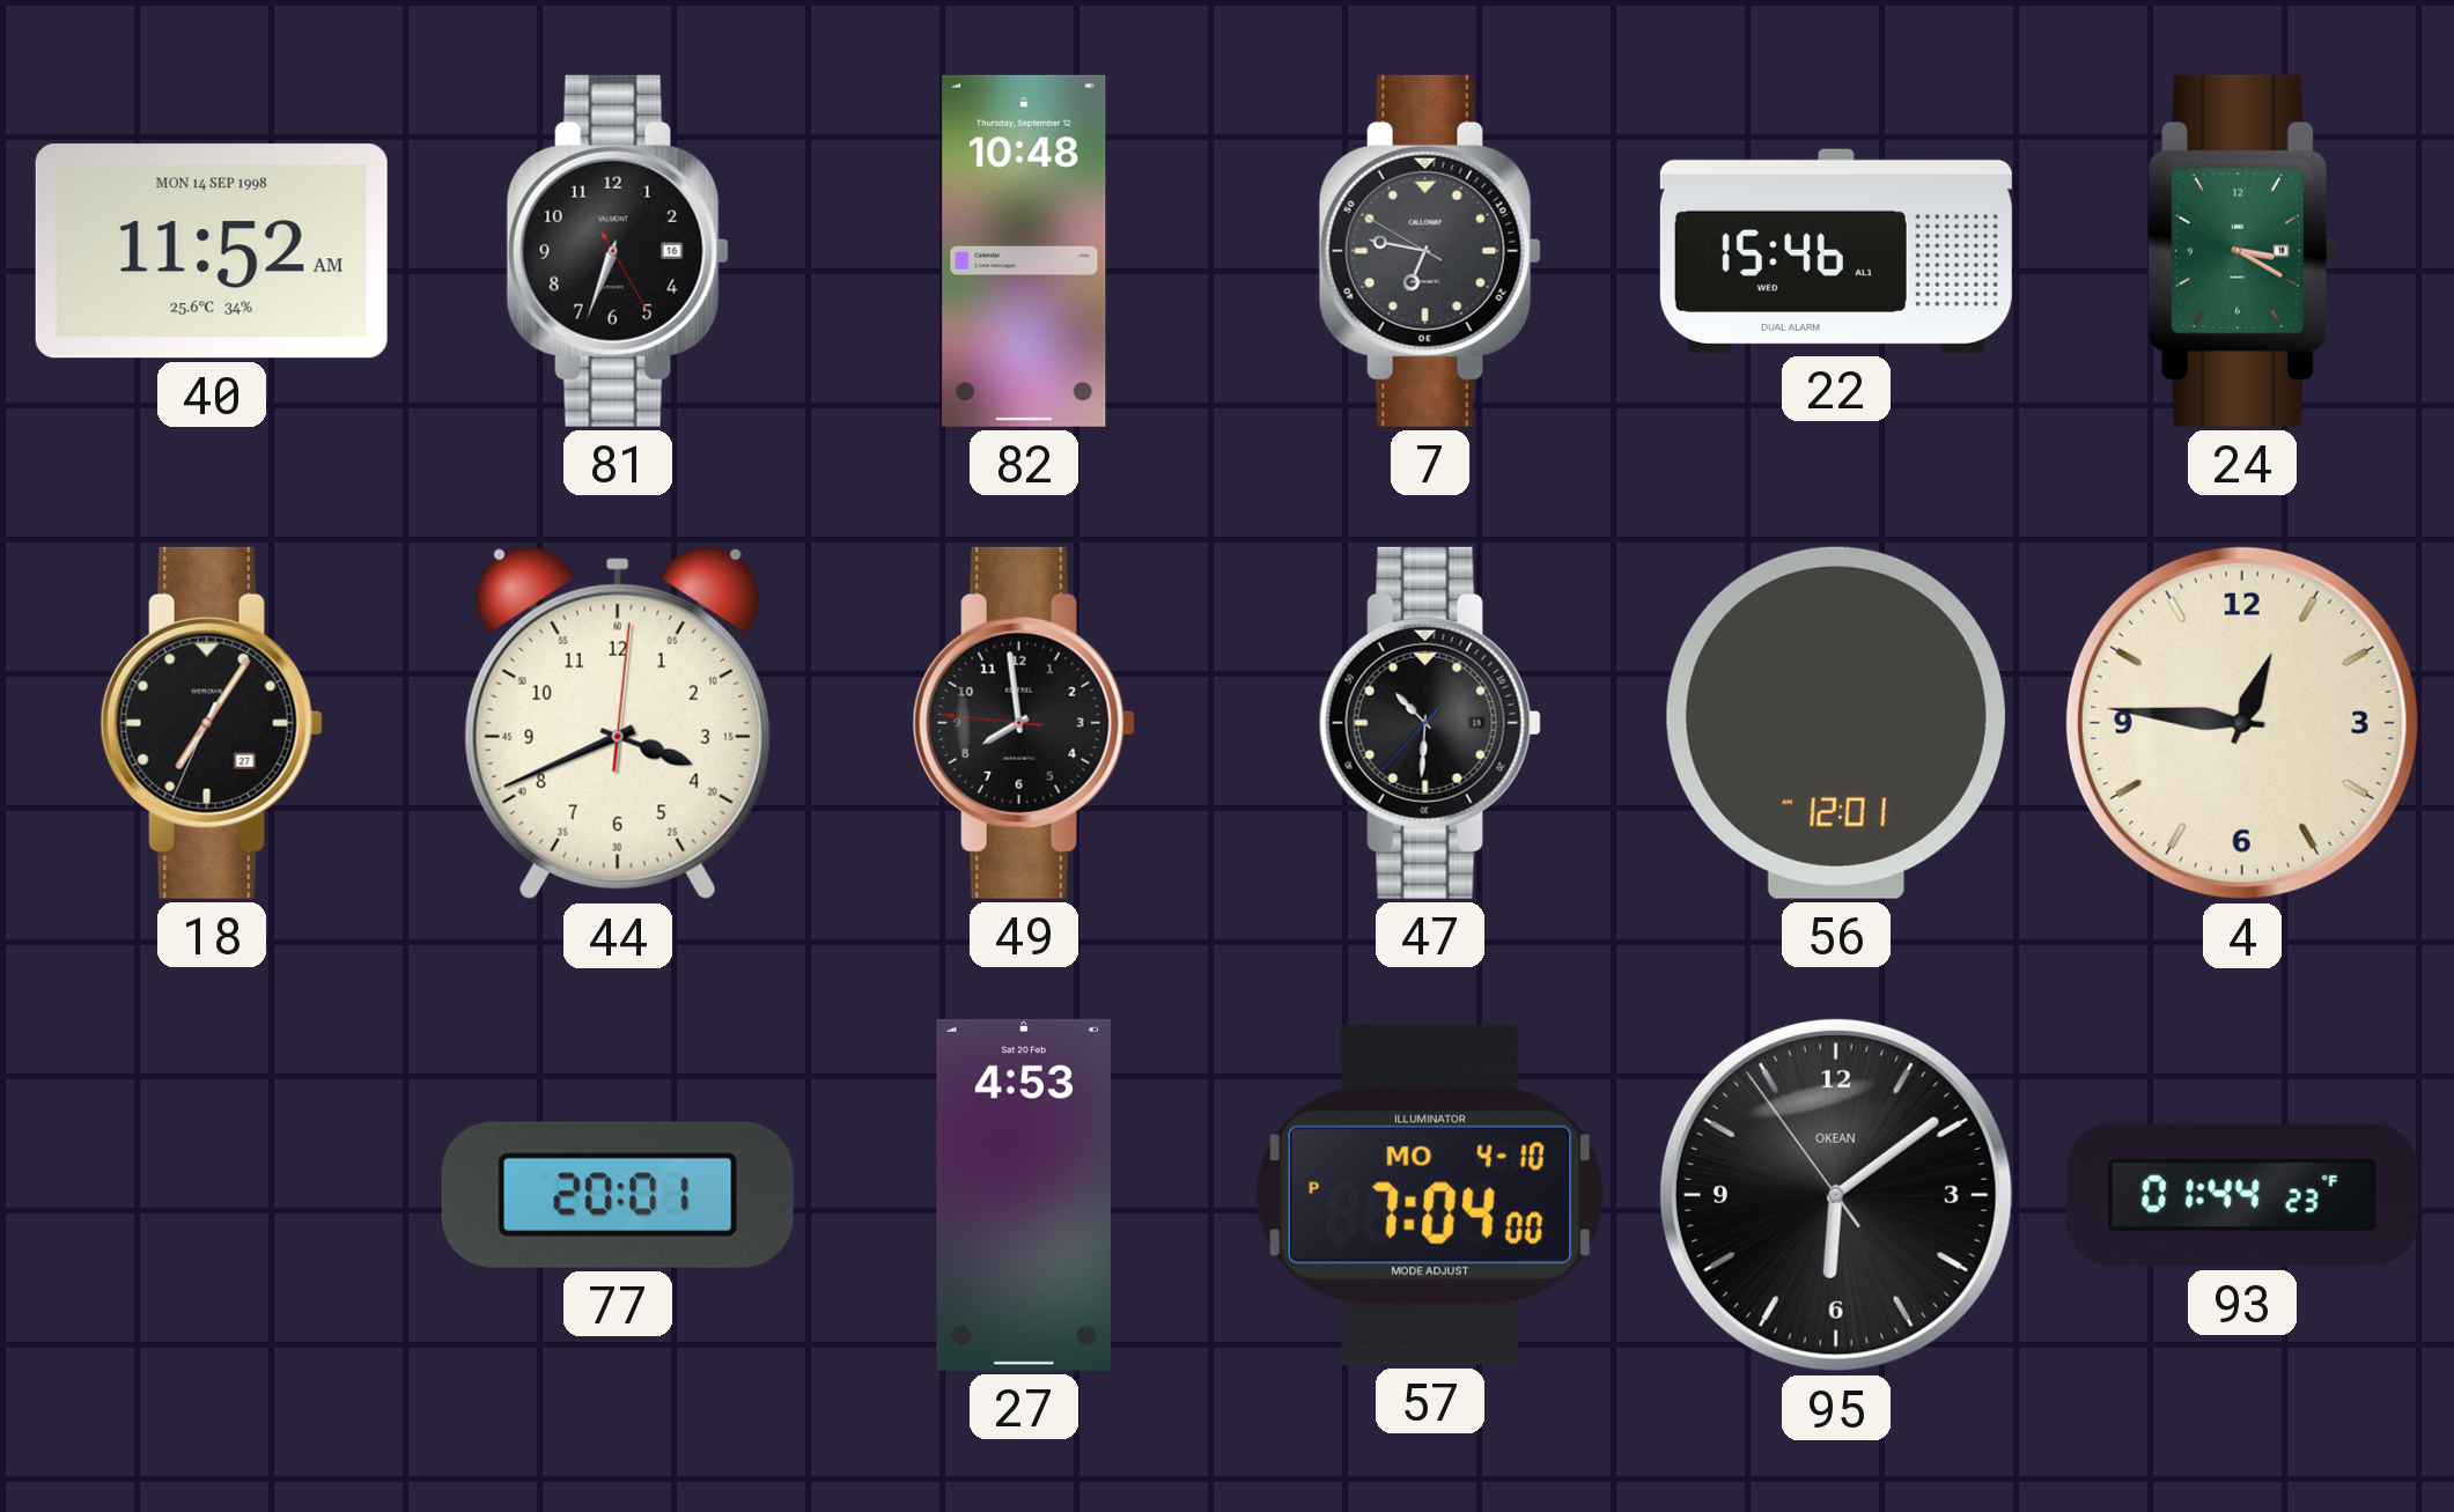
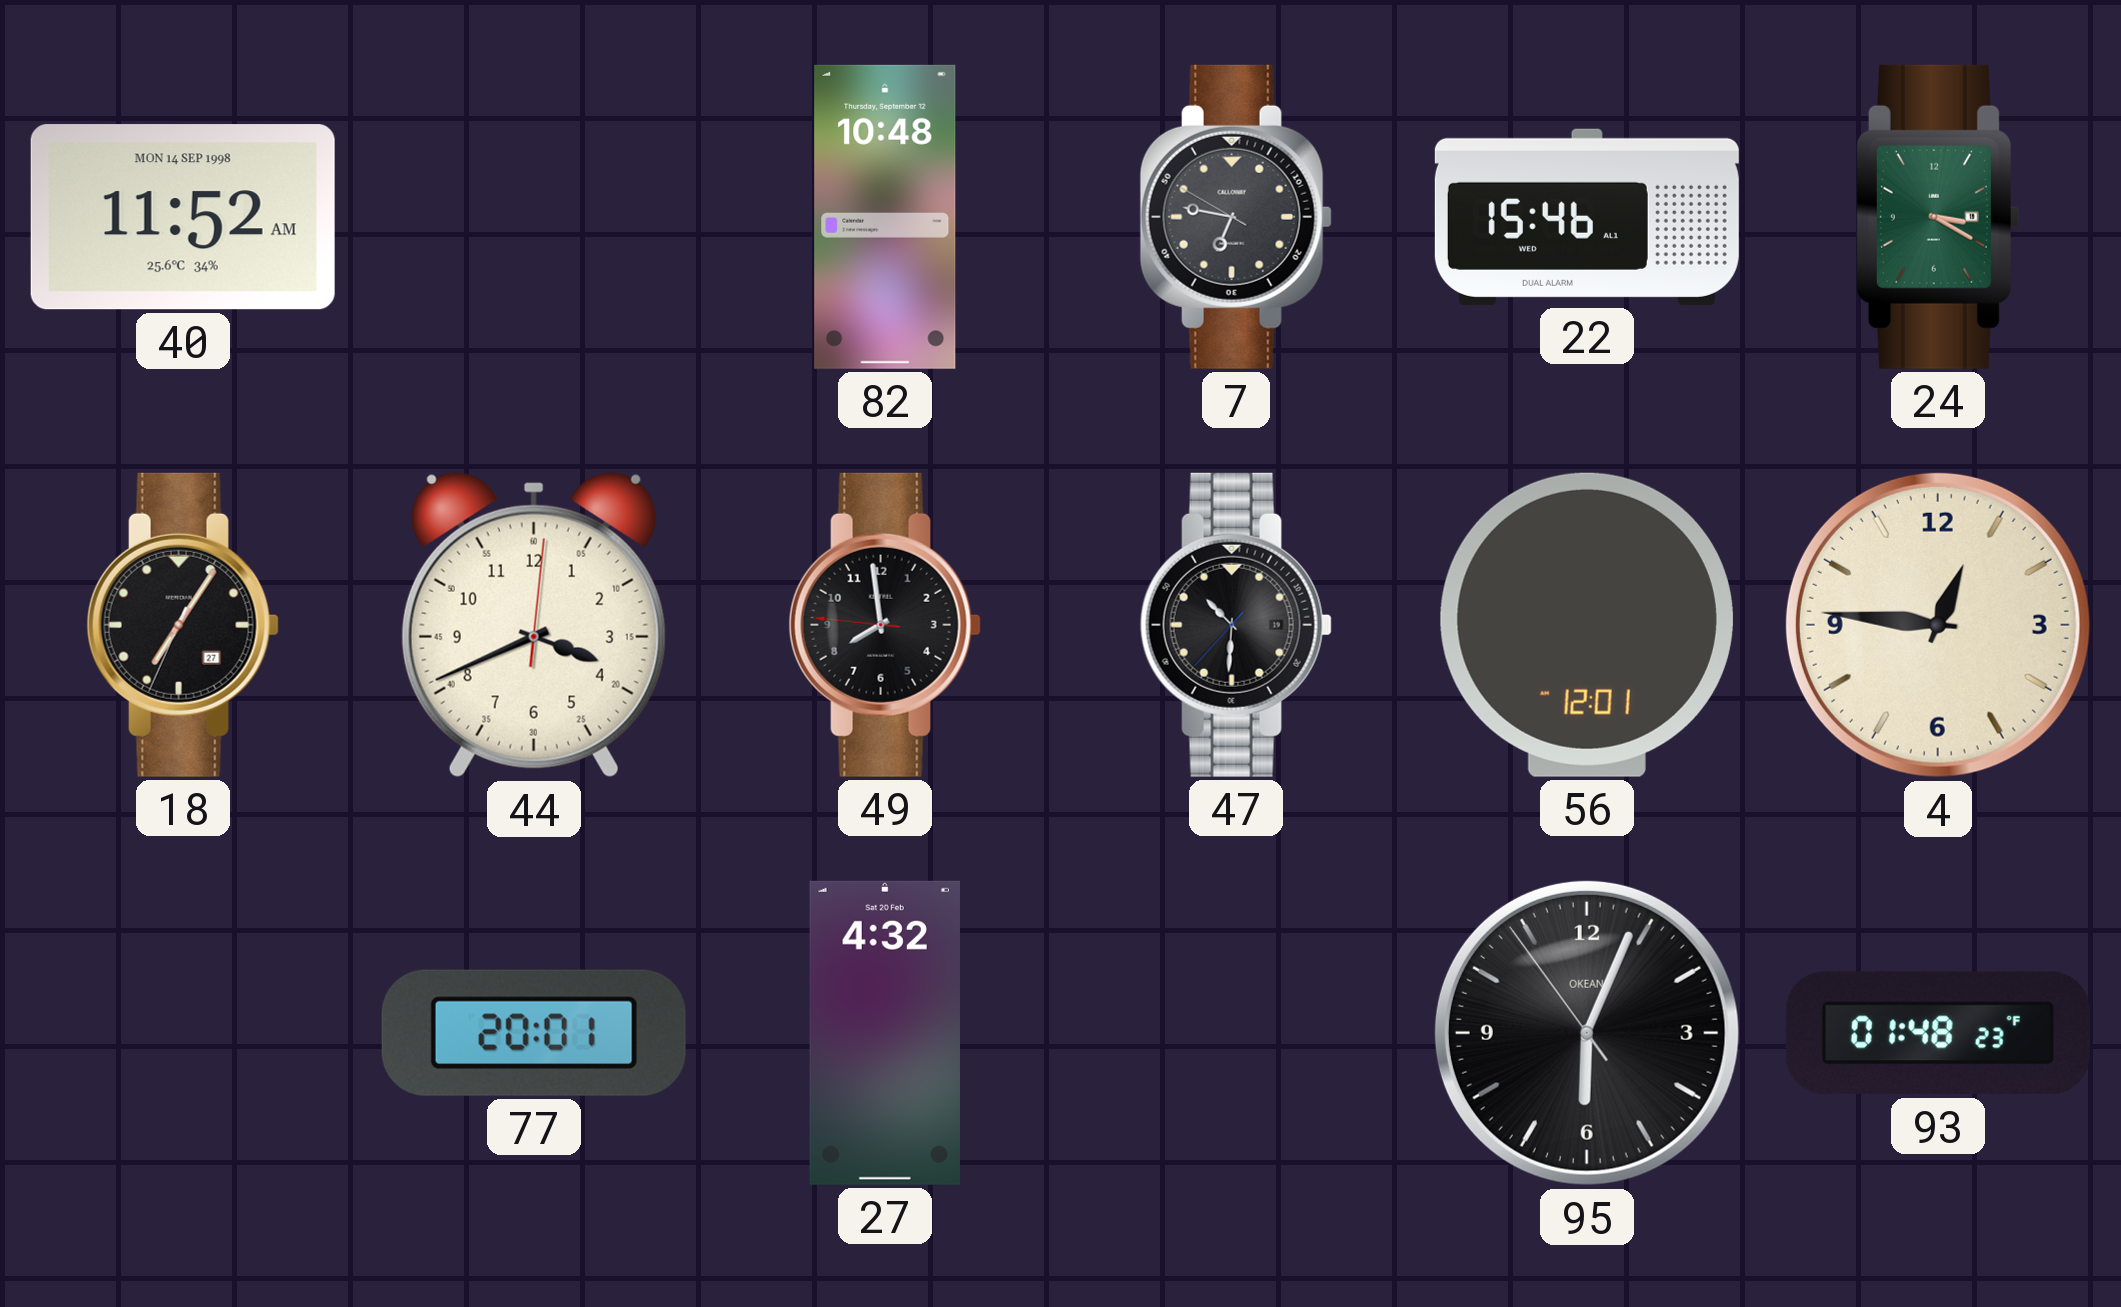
81: 6:33 -> none
27: 4:53 -> 4:32
57: 7:04 -> none
95: 6:08 -> 6:03
93: 01:44 -> 01:48
